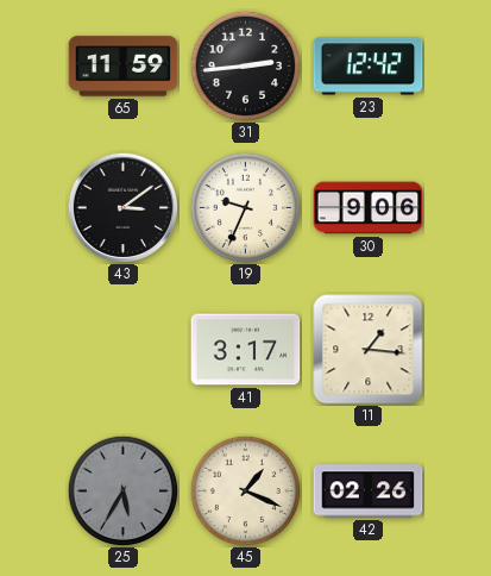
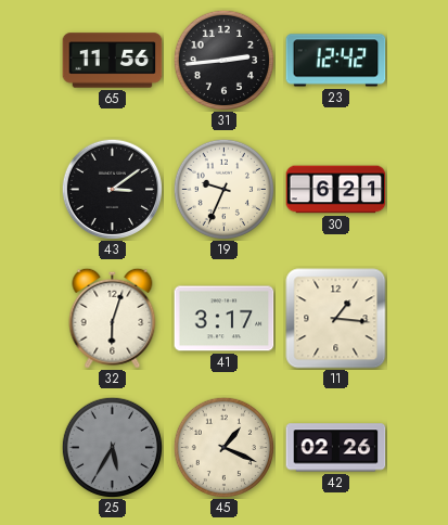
65: 11:59 -> 11:56
30: 9:06 -> 6:21
32: none -> 6:03
